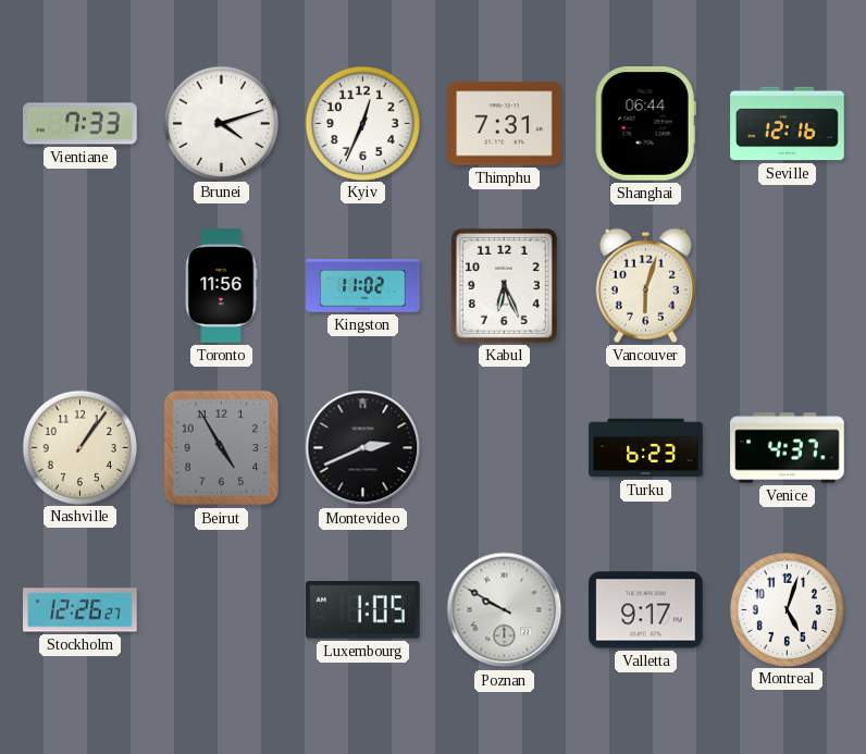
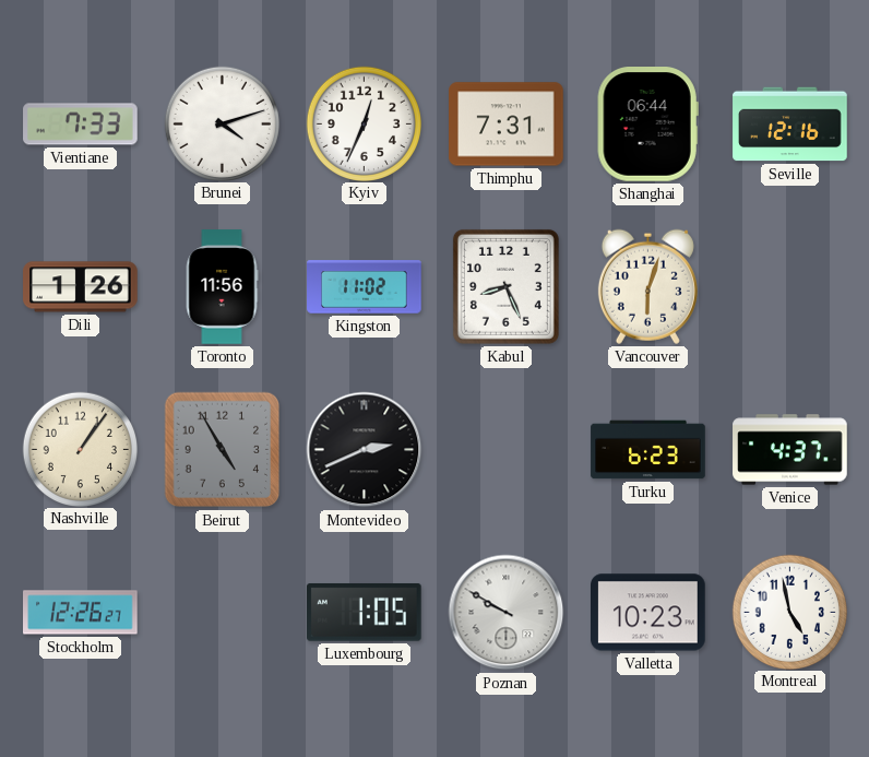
Dili: none -> 1:26
Kabul: 6:26 -> 8:26
Valletta: 9:17 -> 10:23
Montreal: 5:03 -> 4:58
